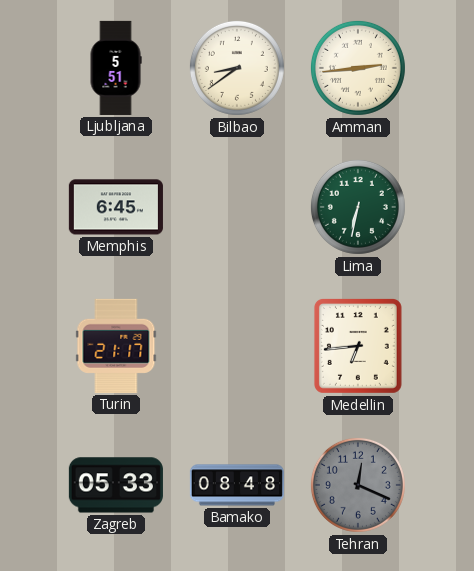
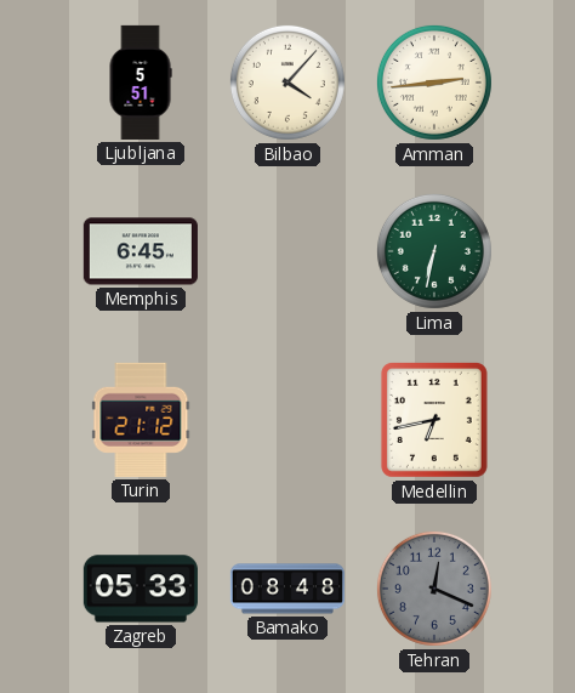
Bilbao: 8:39 -> 4:07
Turin: 21:17 -> 21:12
Medellin: 6:44 -> 6:43
